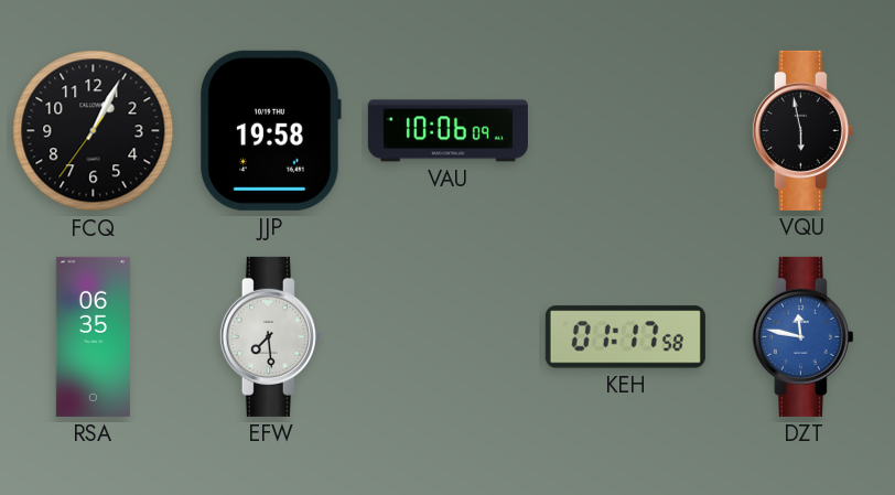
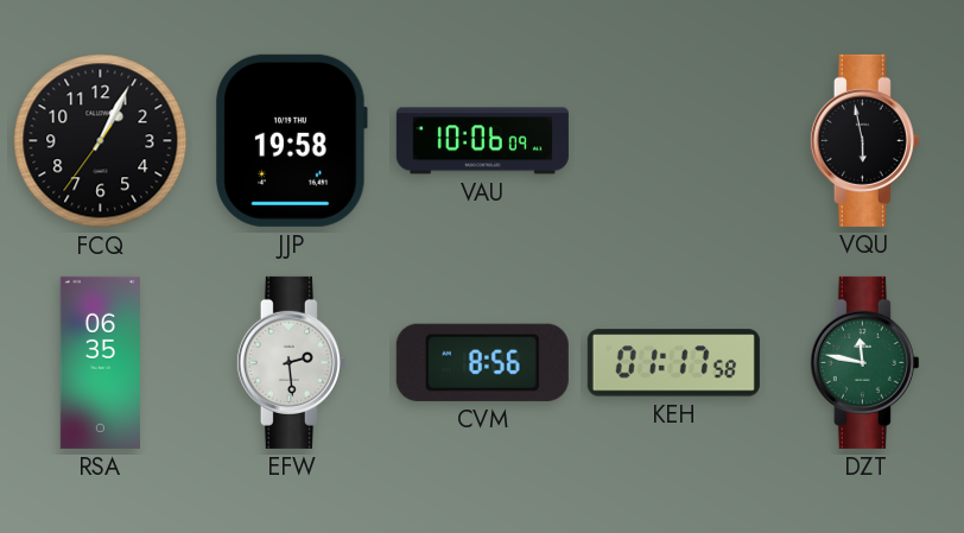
EFW: 7:29 -> 2:29
CVM: none -> 8:56
DZT dial: blue -> green
